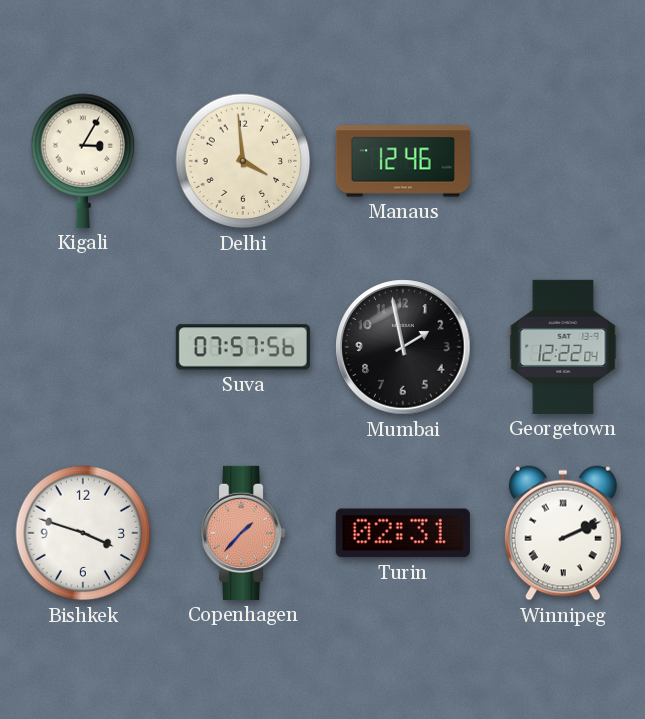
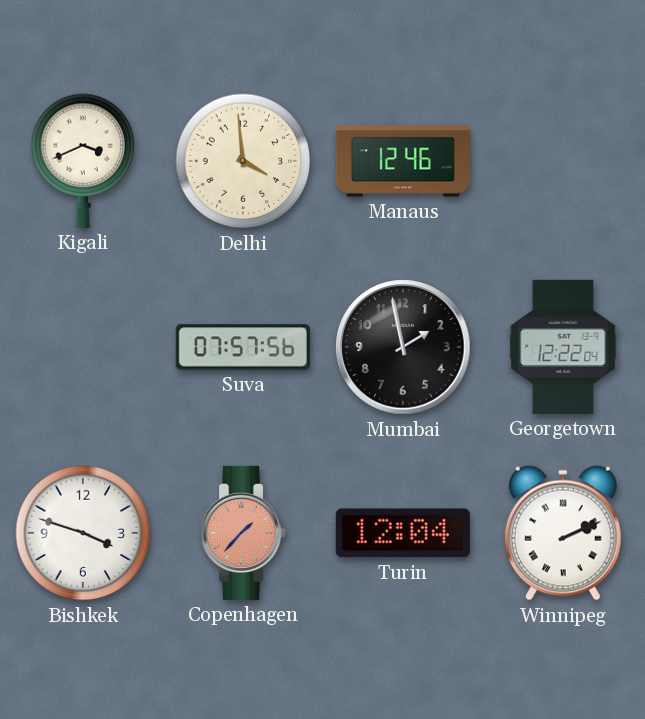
Kigali: 3:05 -> 3:41
Turin: 02:31 -> 12:04
